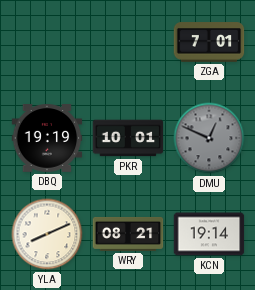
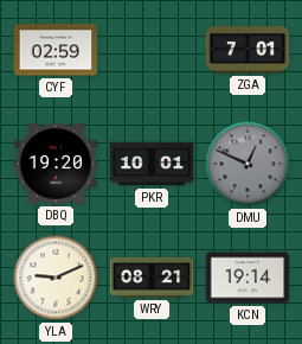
CYF: none -> 02:59
DBQ: 19:19 -> 19:20
YLA: 8:11 -> 9:11
